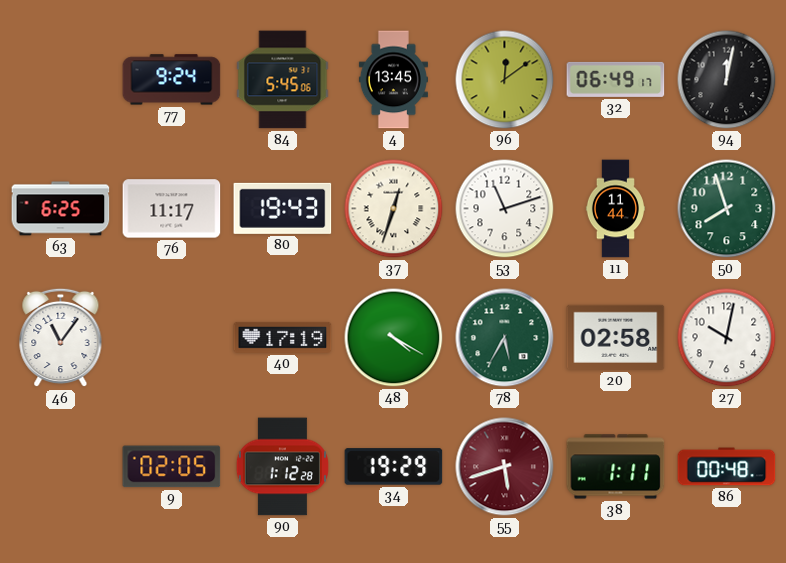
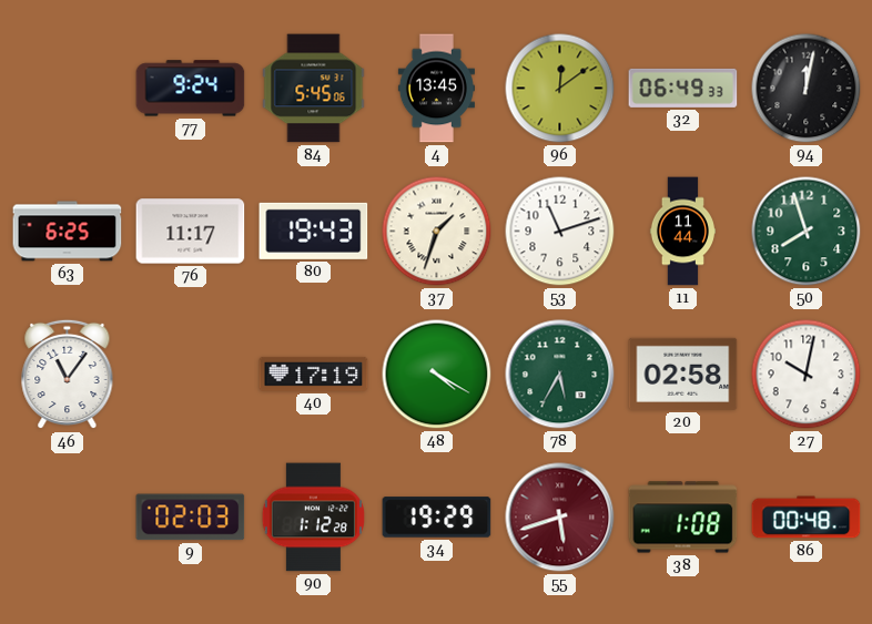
32: 06:49:17 -> 06:49:33
37: 12:33 -> 1:33
9: 02:05 -> 02:03
38: 1:11 -> 1:08
